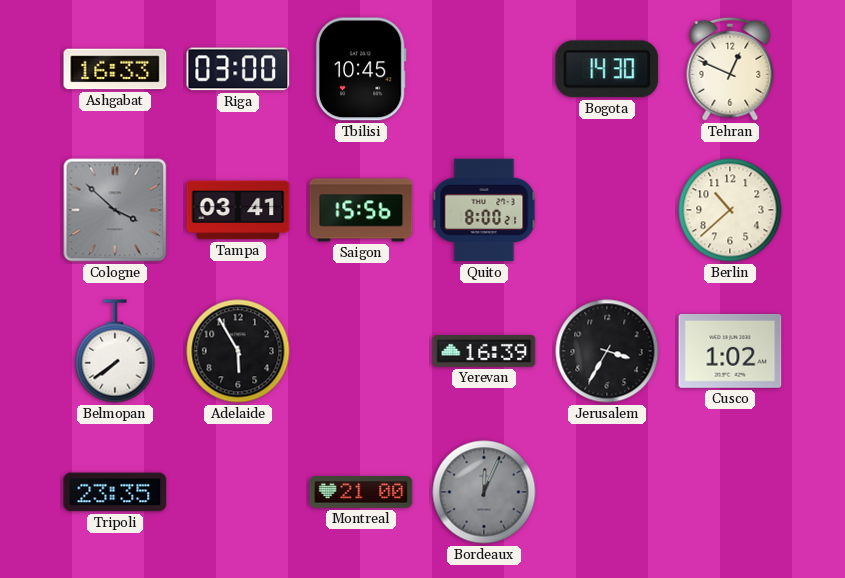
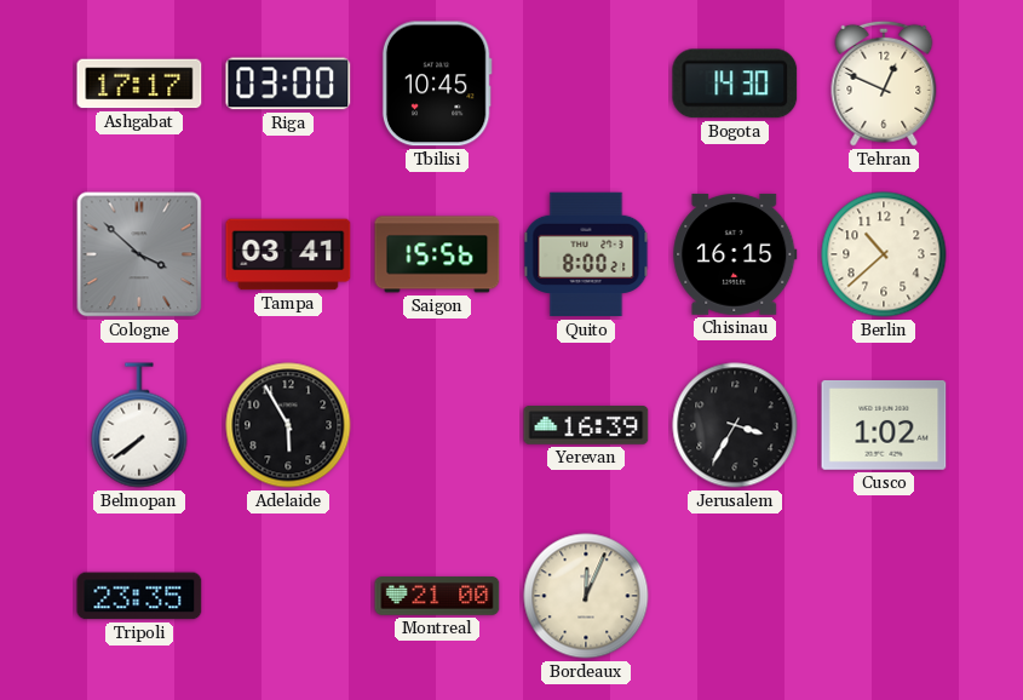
Ashgabat: 16:33 -> 17:17
Chisinau: none -> 16:15
Bordeaux dial: grey -> cream
